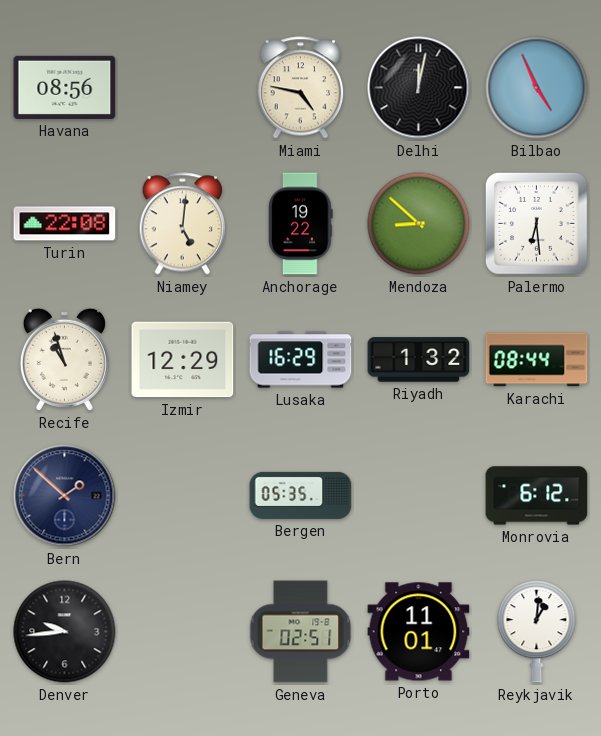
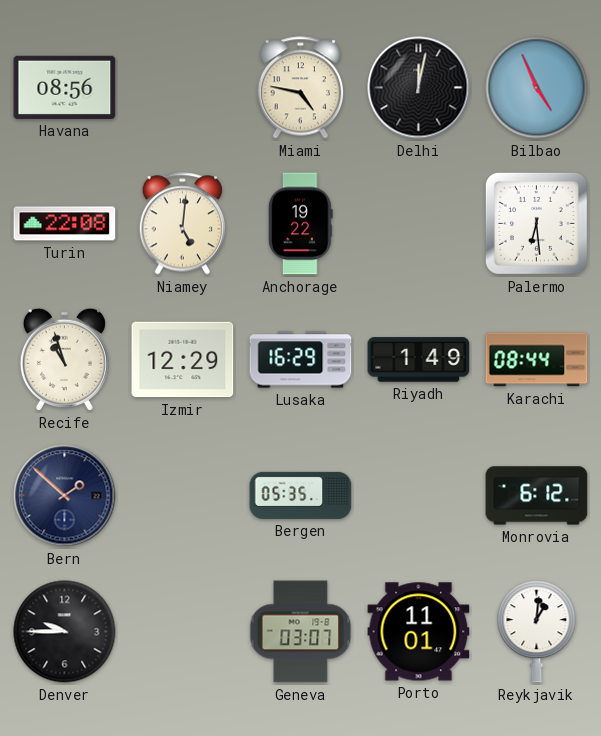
Mendoza: 8:52 -> none
Riyadh: 1:32 -> 1:49
Denver: 9:44 -> 9:45
Geneva: 02:51 -> 03:07
